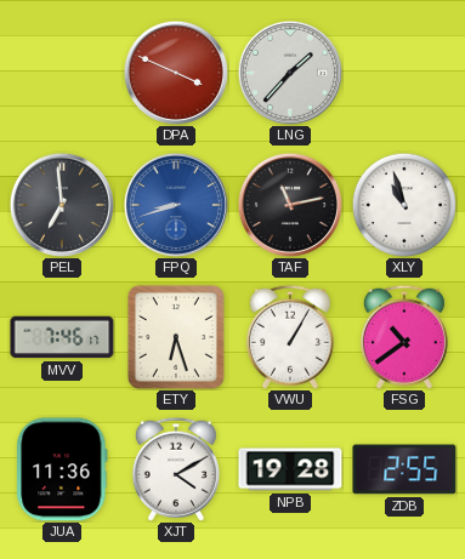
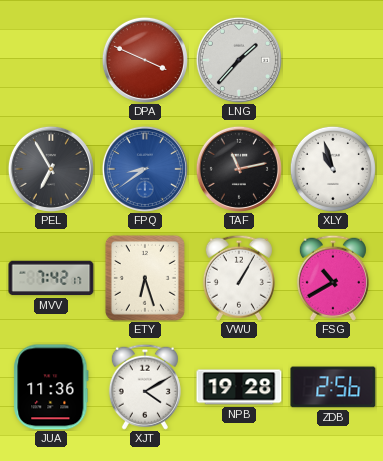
PEL: 6:59 -> 6:55
FPQ: 8:42 -> 8:39
MVV: 7:46 -> 7:42
FSG: 10:39 -> 10:40
ZDB: 2:55 -> 2:56
